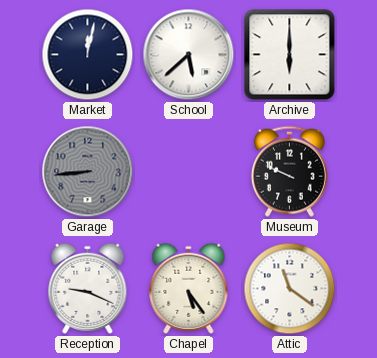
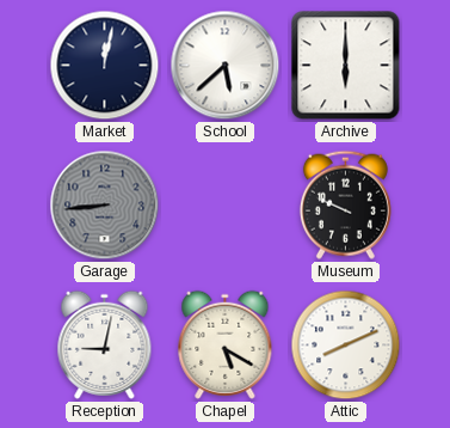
Reception: 9:19 -> 9:02
Chapel: 5:24 -> 5:20
Attic: 11:21 -> 8:11
